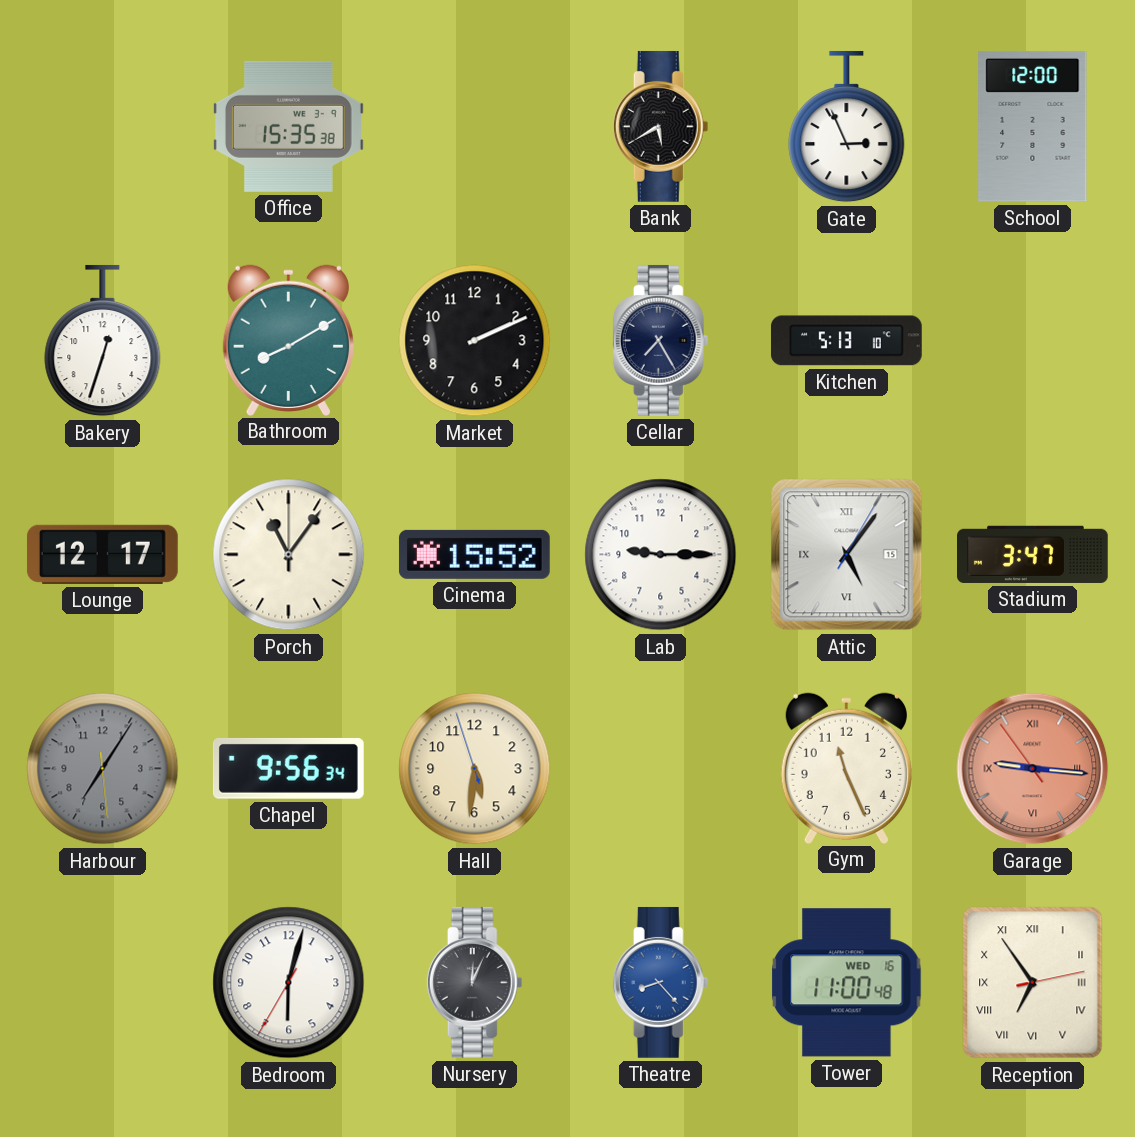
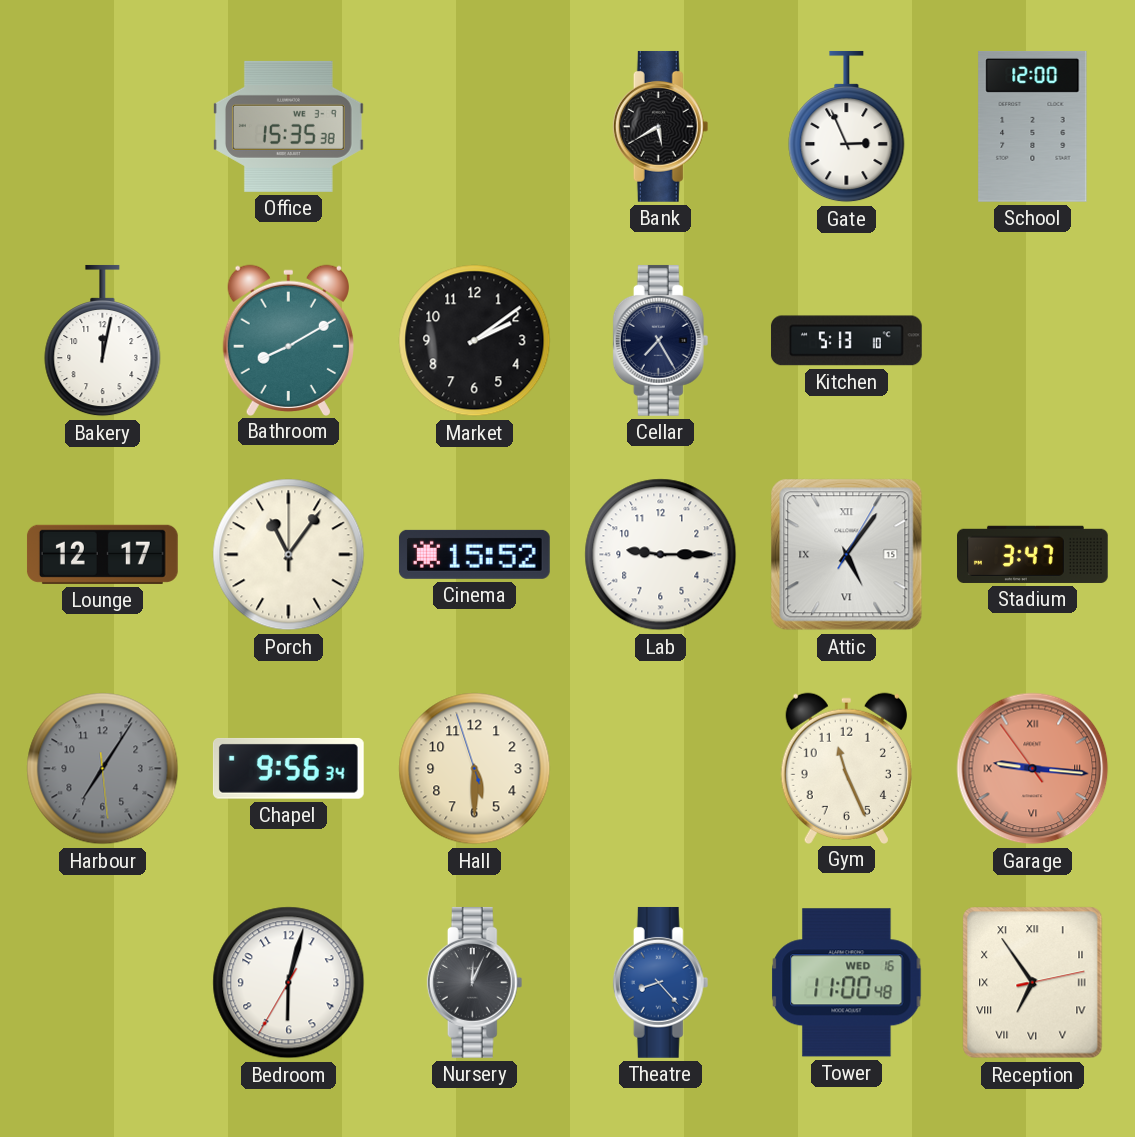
Bakery: 12:33 -> 12:02
Market: 2:11 -> 2:09
Hall: 5:30 -> 5:29
